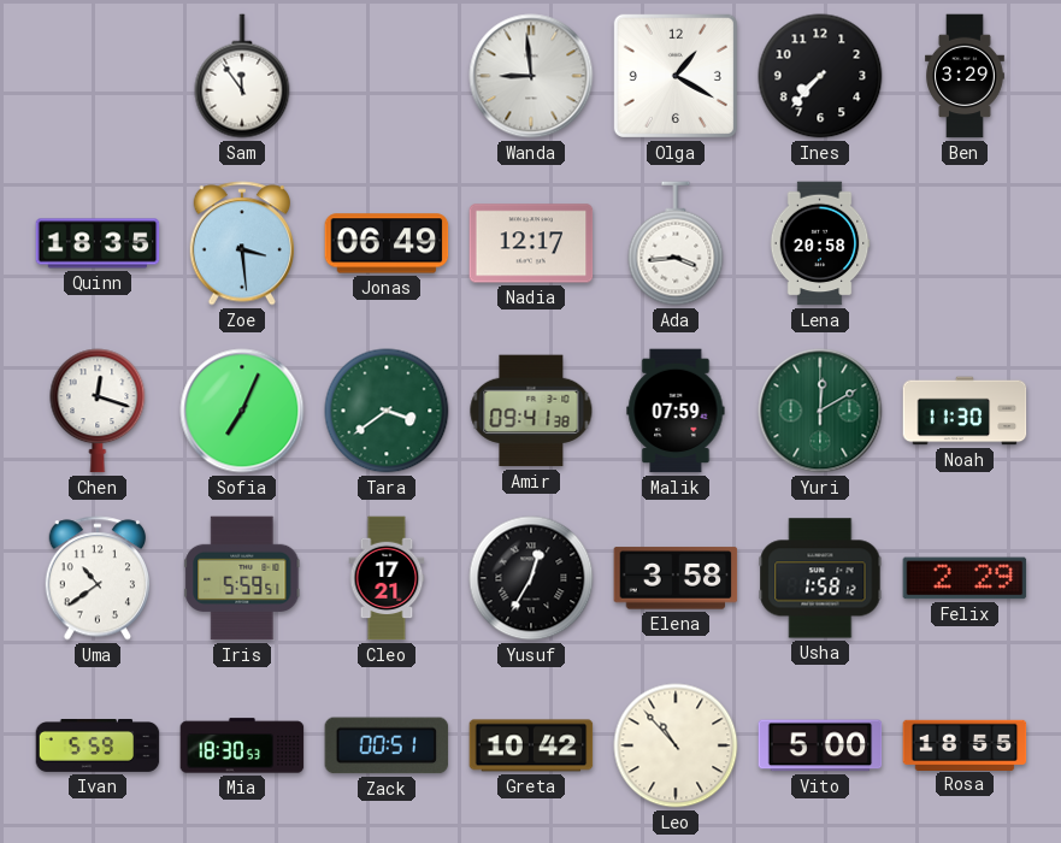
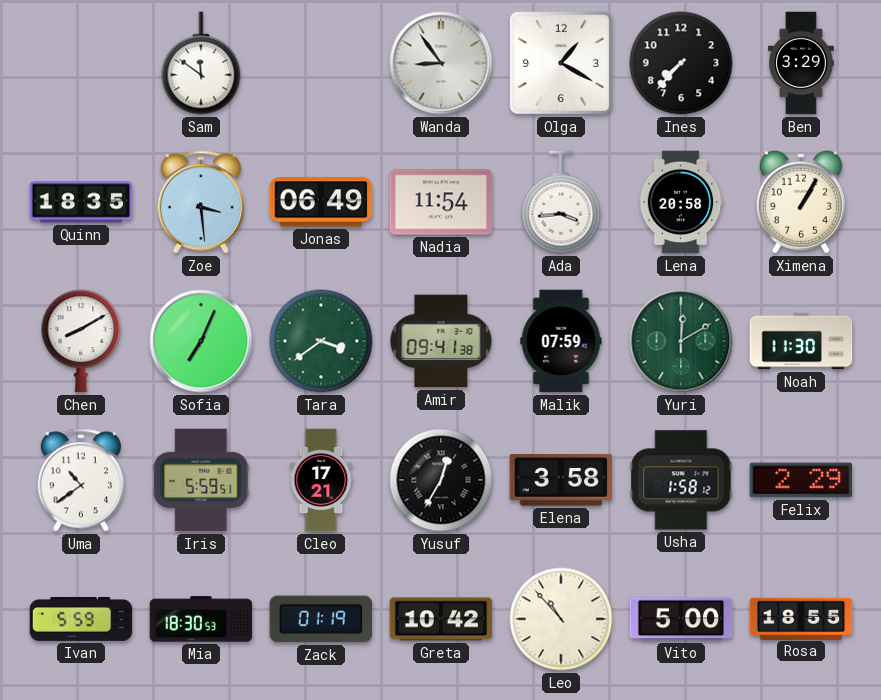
Sam: 11:54 -> 11:51
Wanda: 8:59 -> 8:54
Nadia: 12:17 -> 11:54
Ximena: none -> 1:05
Chen: 12:18 -> 8:10
Zack: 00:51 -> 01:19
